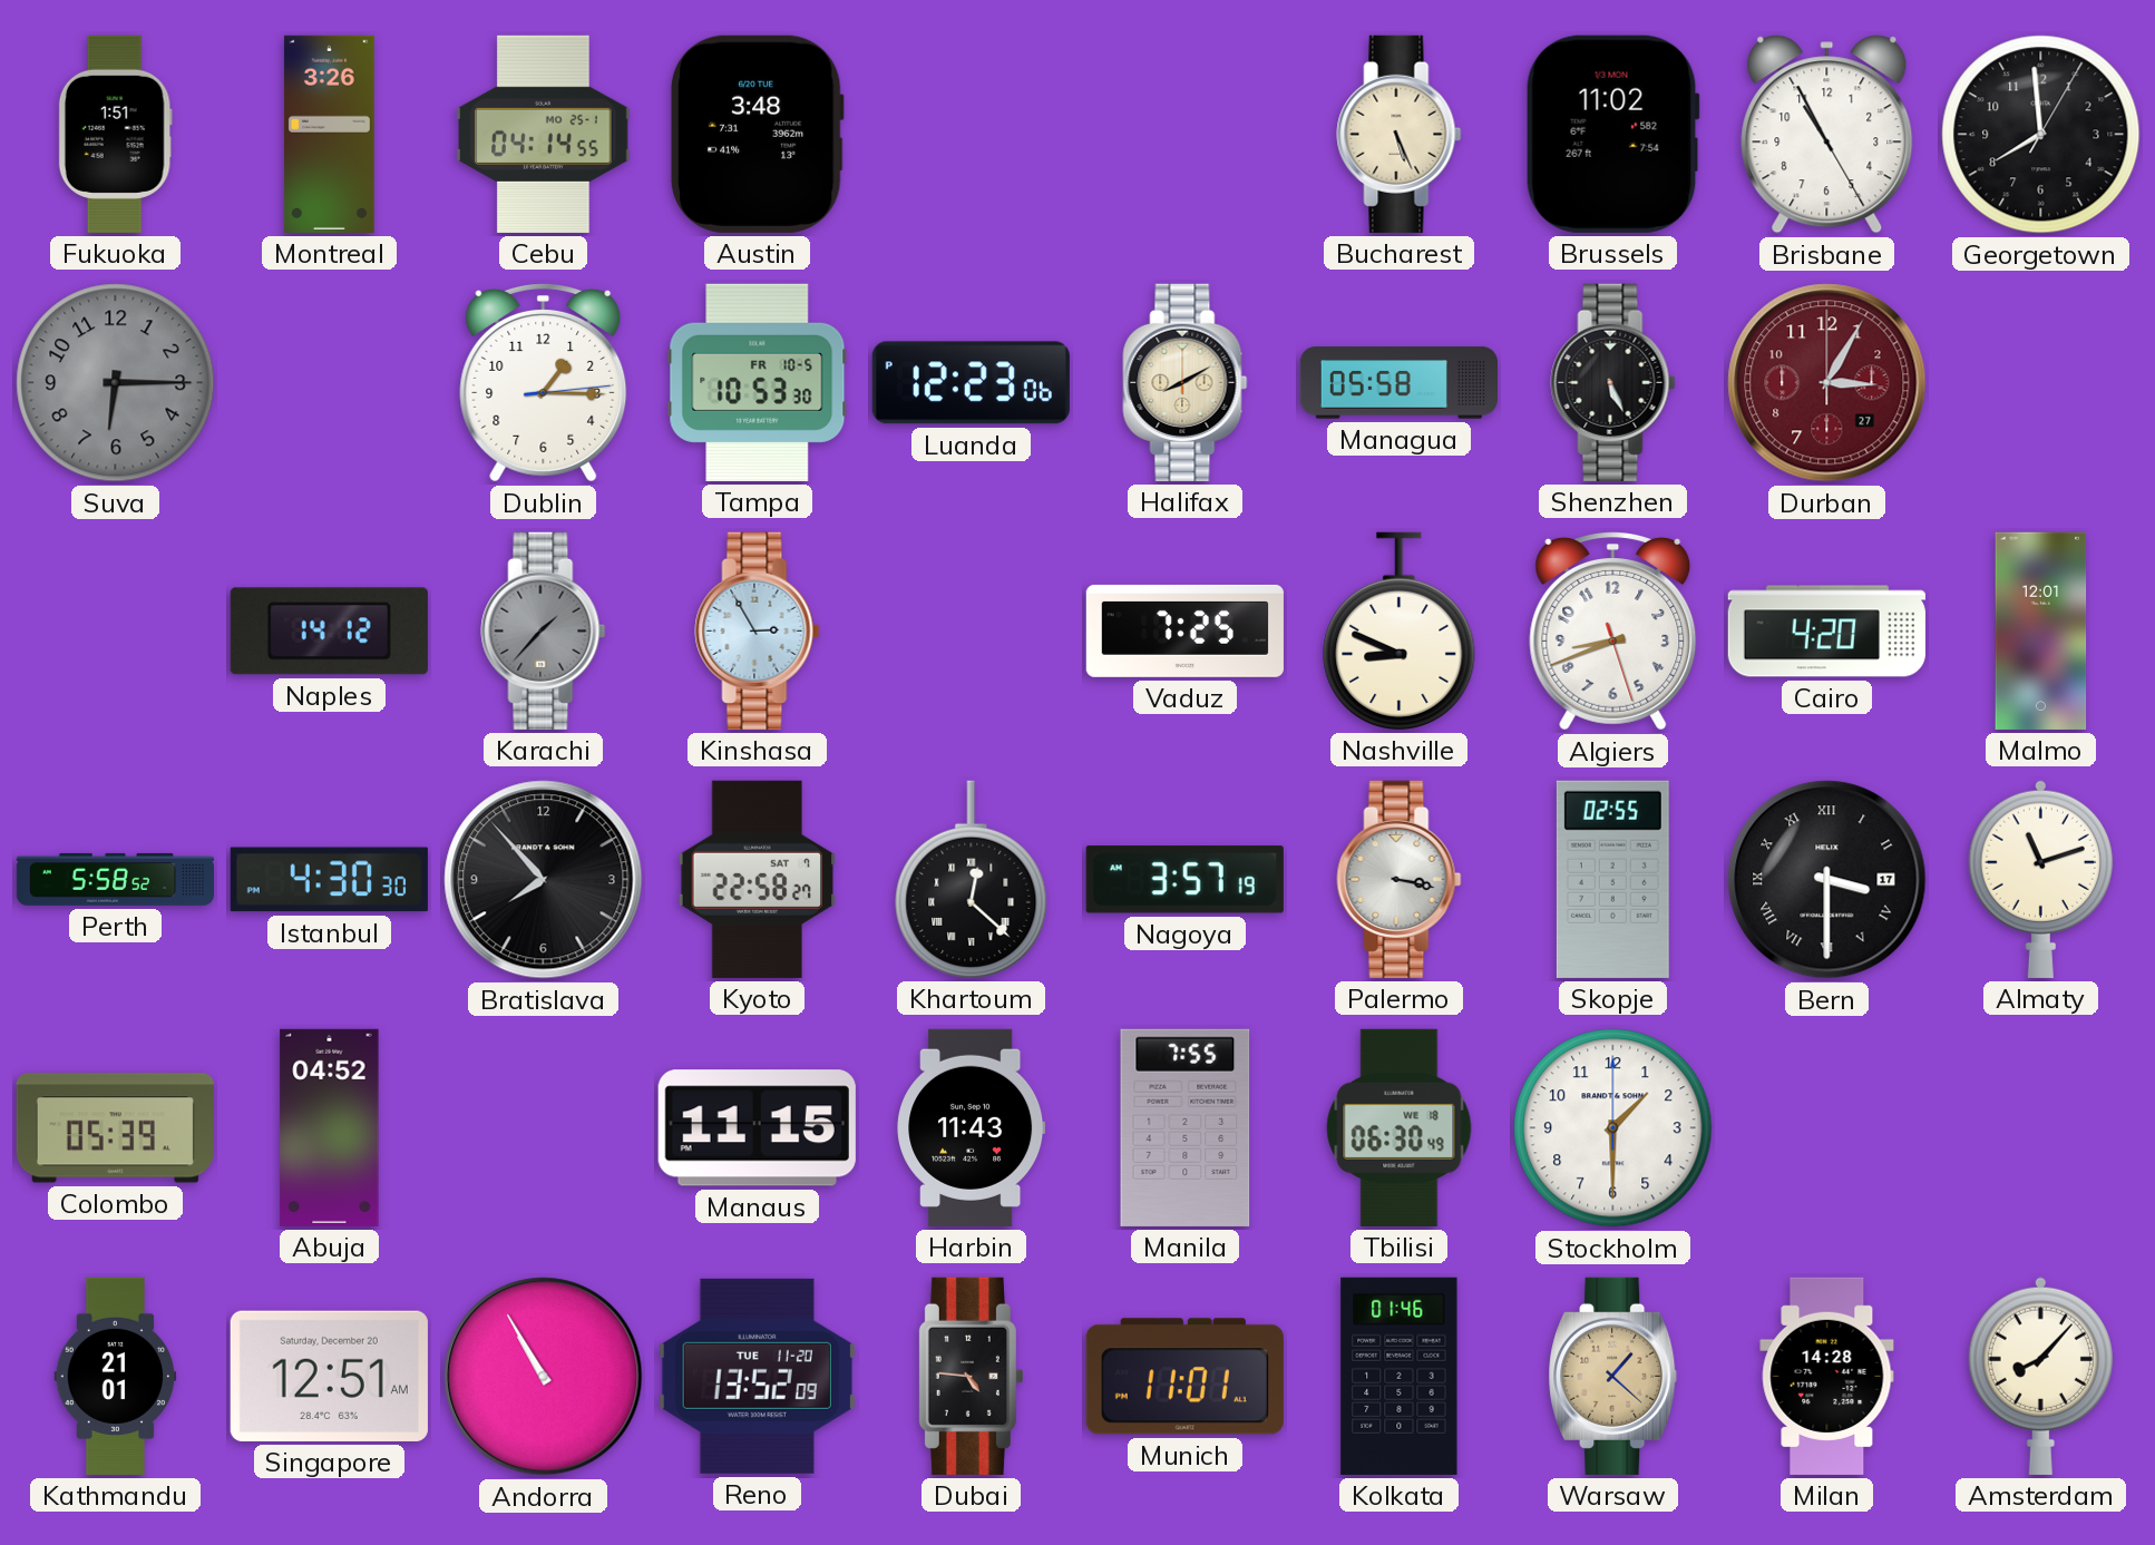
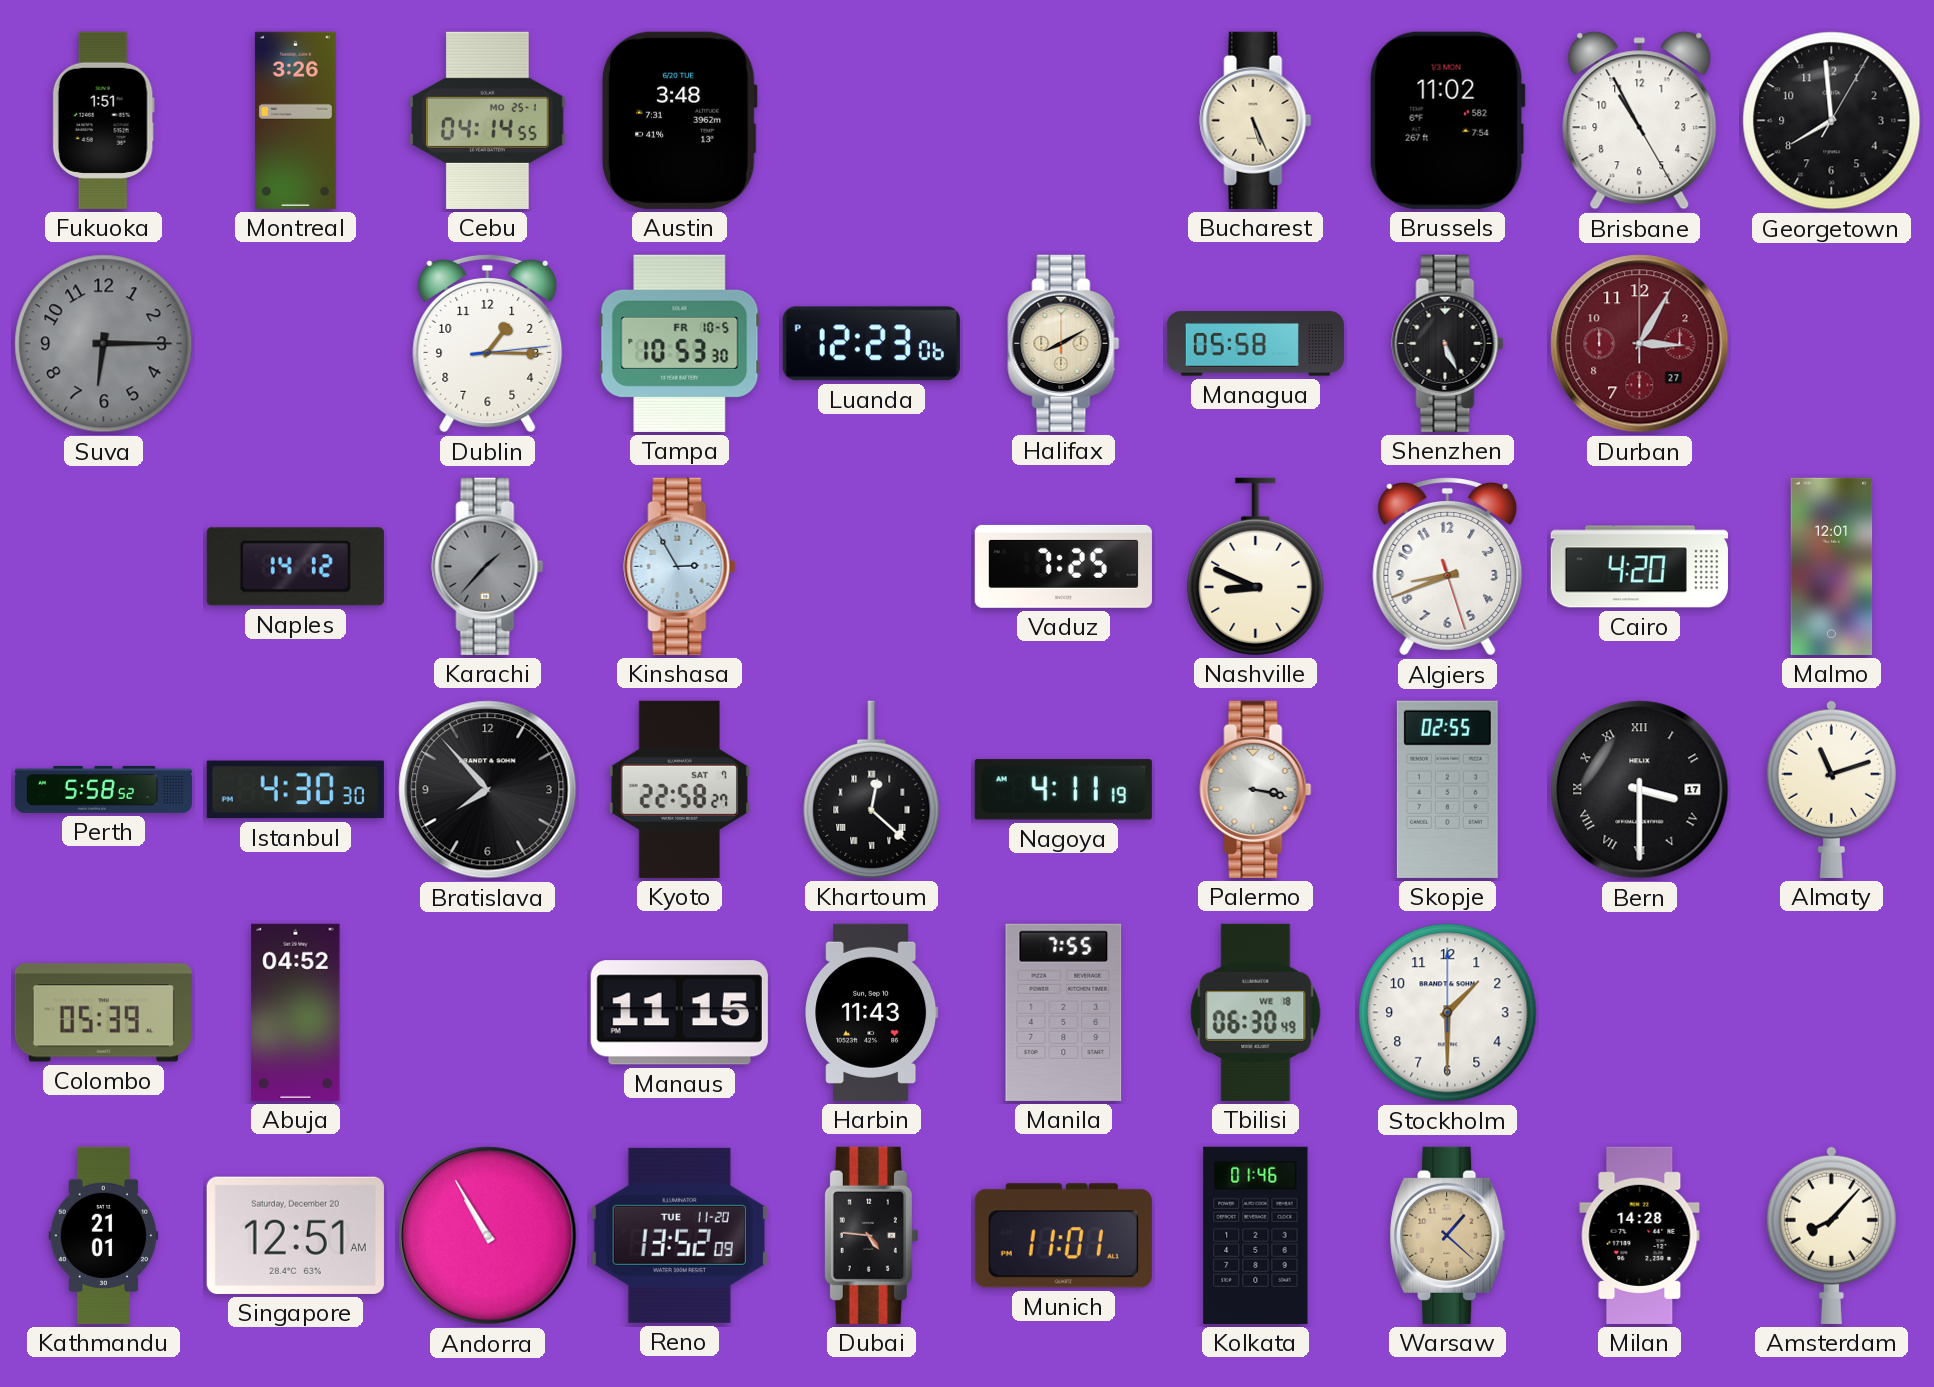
Nagoya: 3:57 -> 4:11
